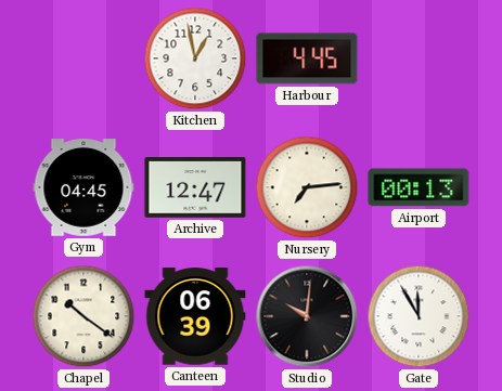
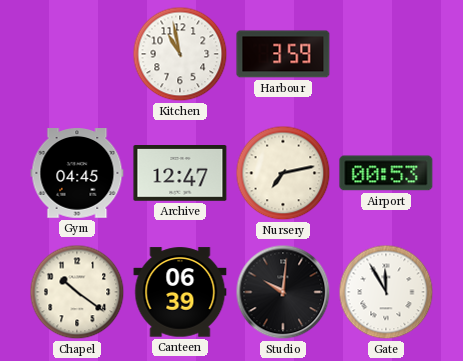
Kitchen: 12:58 -> 10:58
Harbour: 4:45 -> 3:59
Nursery: 7:14 -> 7:13
Airport: 00:13 -> 00:53
